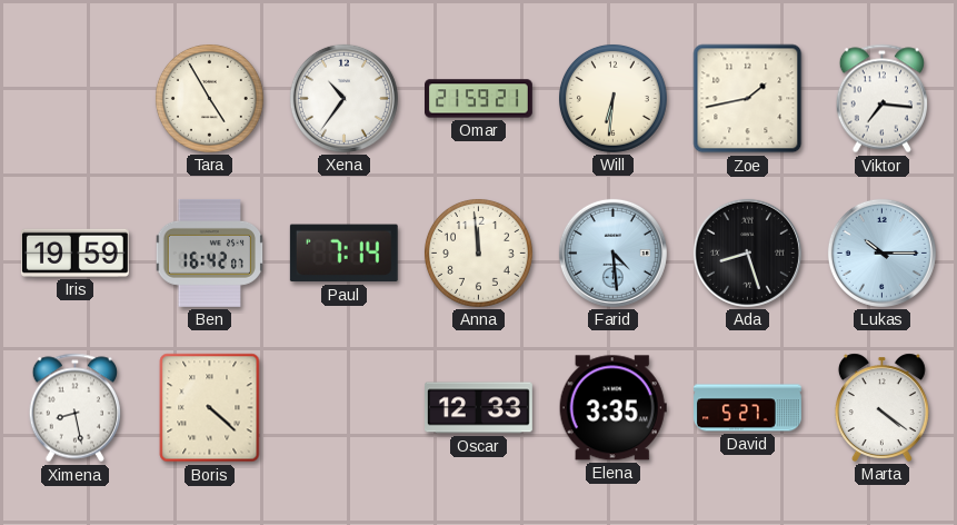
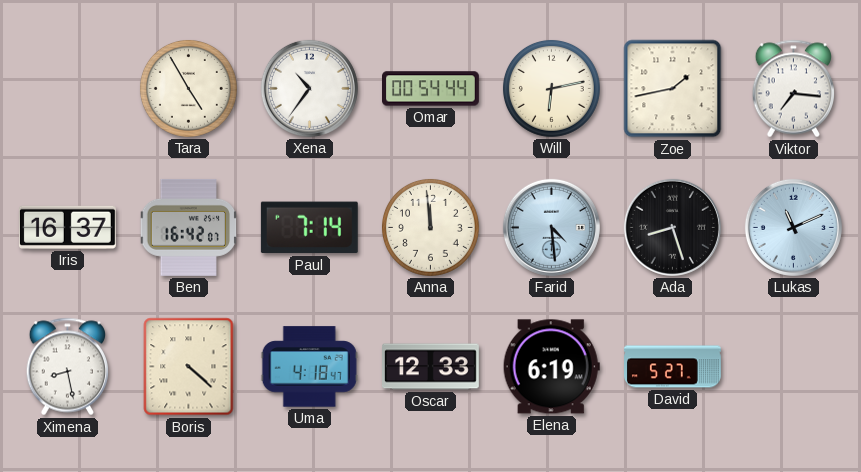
Omar: 21:59 -> 00:54
Will: 6:31 -> 6:13
Iris: 19:59 -> 16:37
Lukas: 10:15 -> 11:11
Uma: none -> 4:18
Elena: 3:35 -> 6:19
Marta: 4:21 -> none
